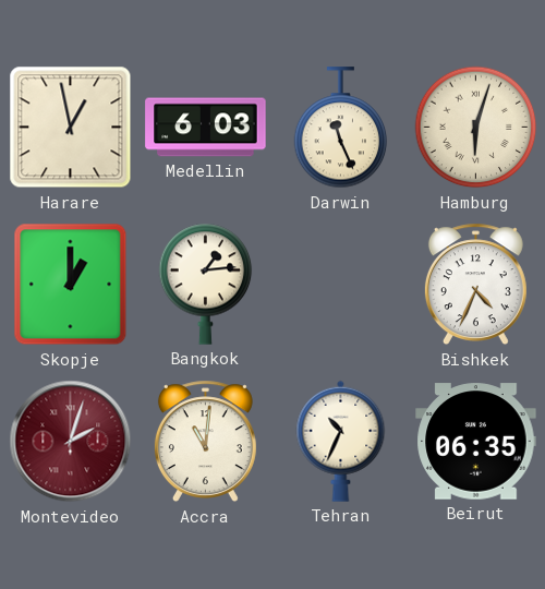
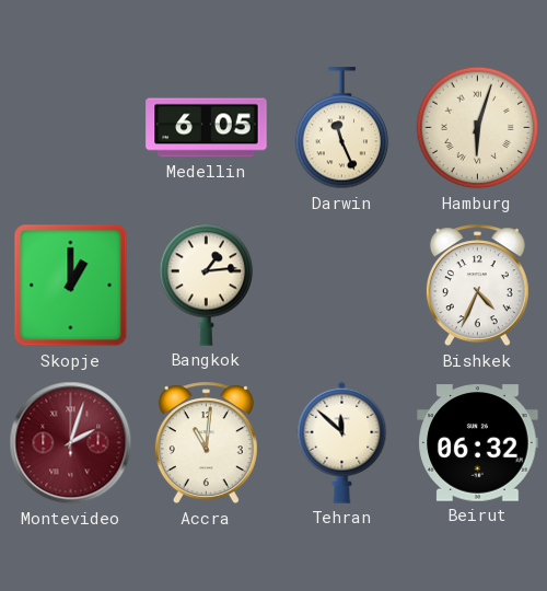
Harare: 12:58 -> none
Medellin: 6:03 -> 6:05
Tehran: 10:34 -> 11:52
Beirut: 06:35 -> 06:32
